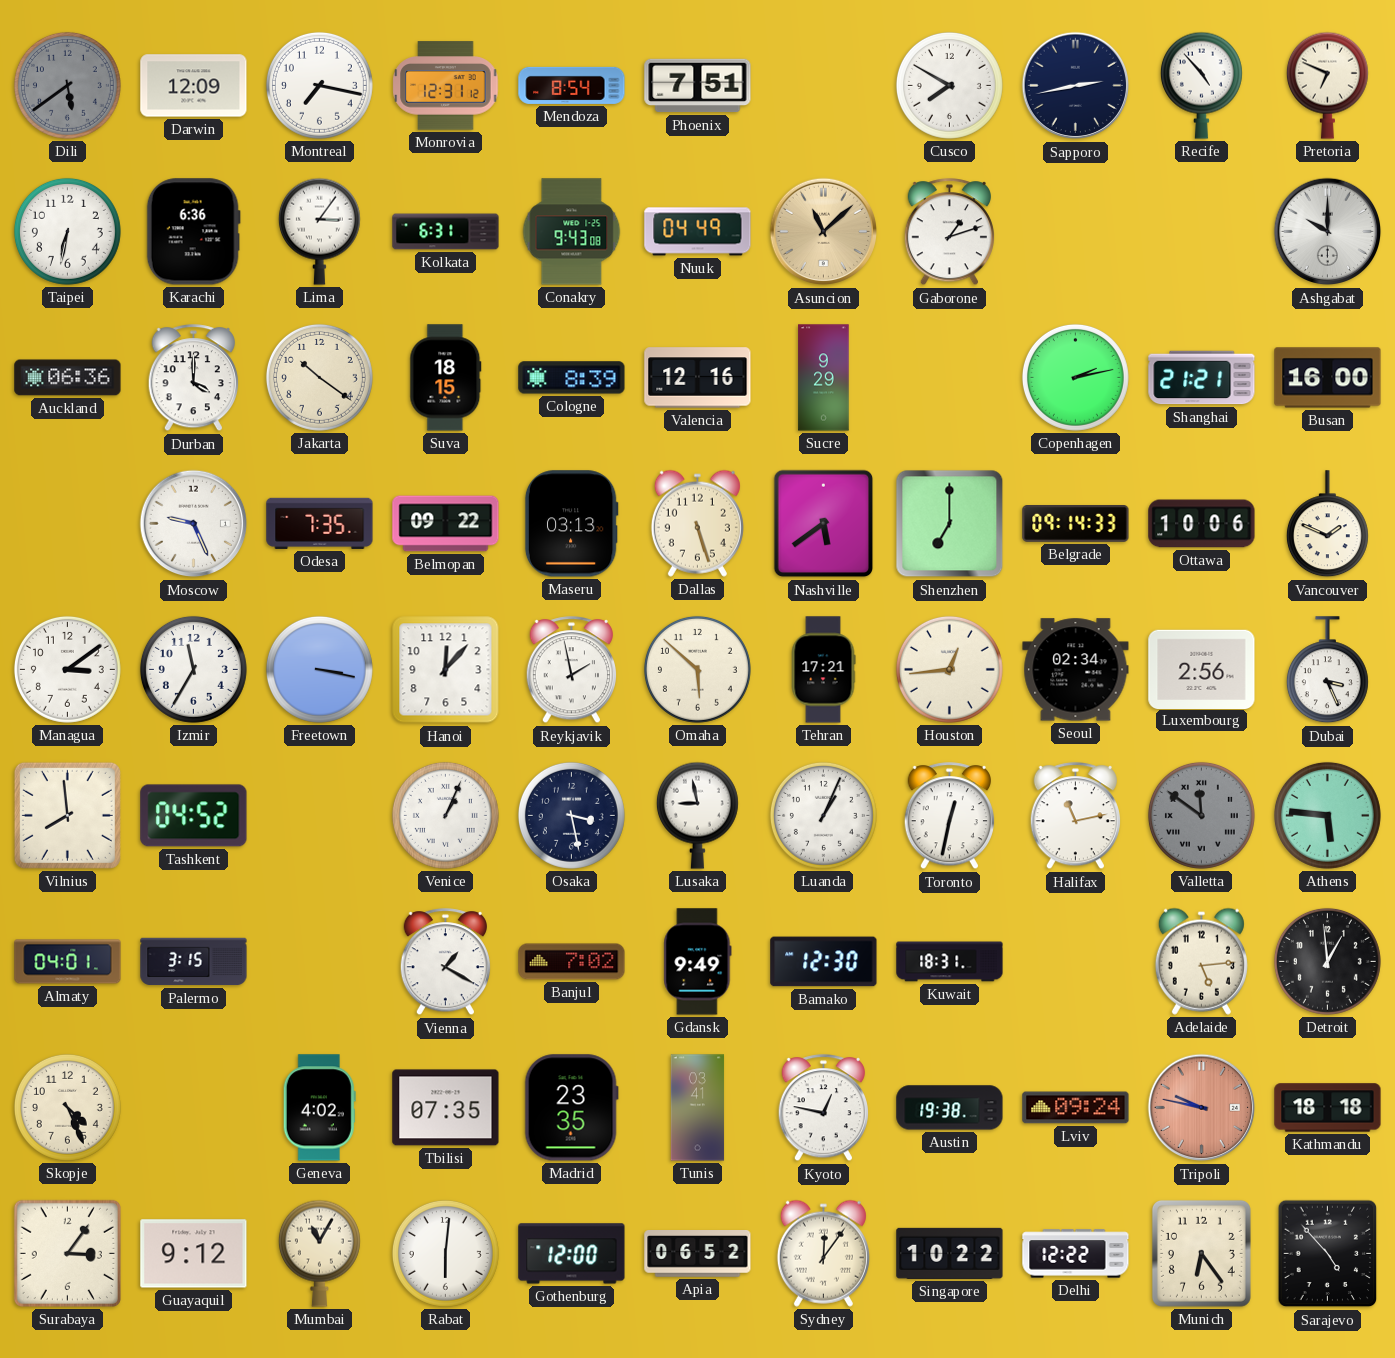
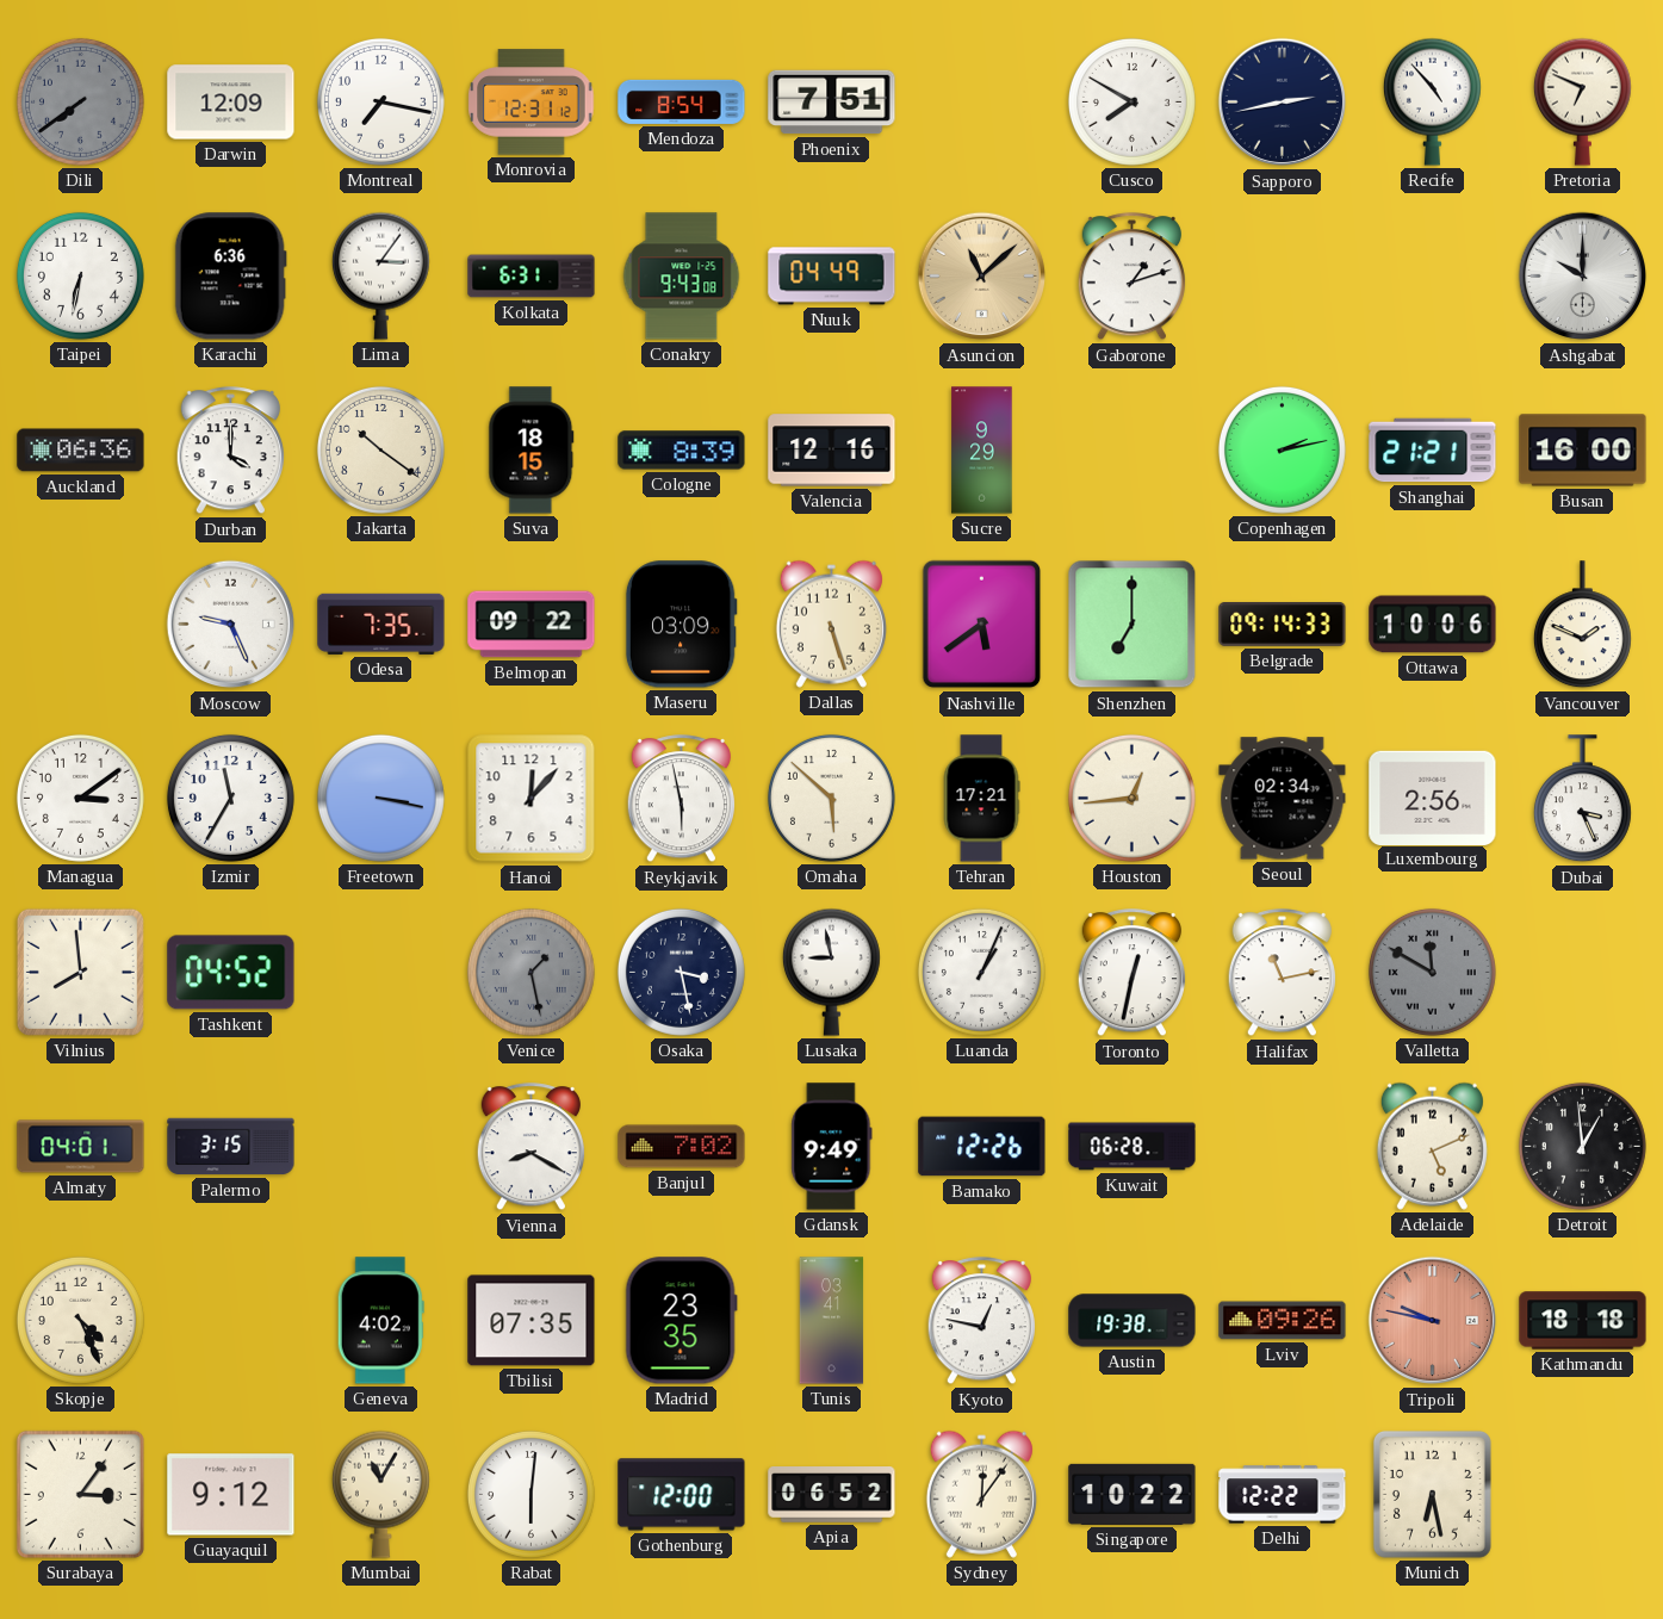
Dili: 5:39 -> 7:39
Maseru: 03:13 -> 03:09
Reykjavik: 1:58 -> 5:58
Venice: 1:04 -> 1:28
Venice dial: white -> grey
Valletta: 11:51 -> 11:50
Athens: 5:46 -> none
Vienna: 1:20 -> 8:20
Bamako: 12:30 -> 12:26
Kuwait: 18:31 -> 06:28
Adelaide: 5:14 -> 5:11
Lviv: 09:24 -> 09:26
Munich: 6:24 -> 6:28
Sarajevo: 4:53 -> none
